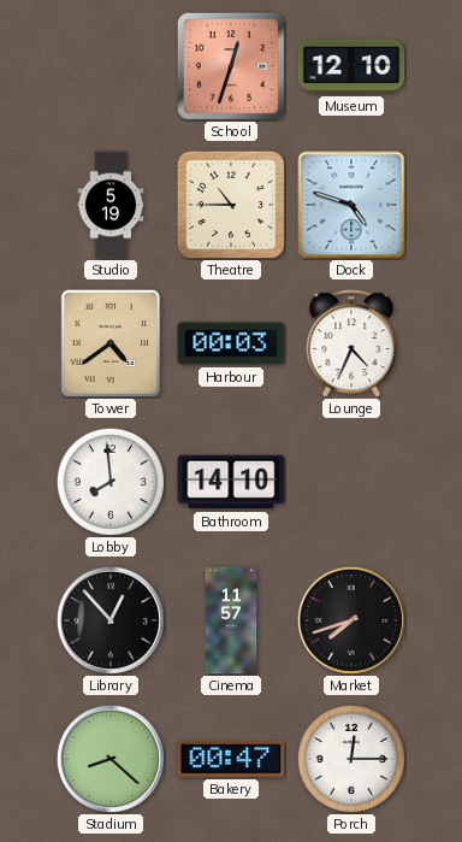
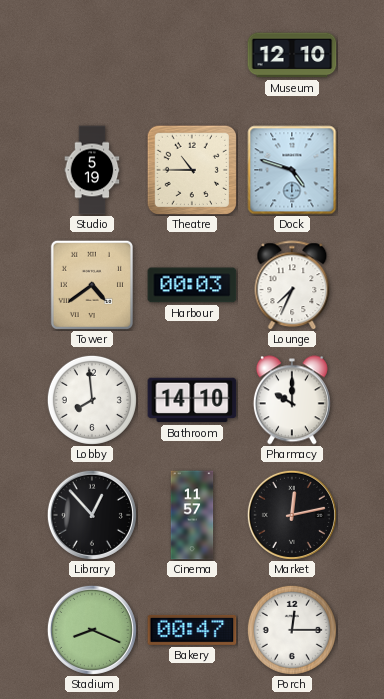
School: 12:33 -> none
Lounge: 4:34 -> 7:34
Pharmacy: none -> 10:00
Market: 7:42 -> 12:13
Stadium: 8:22 -> 8:19
